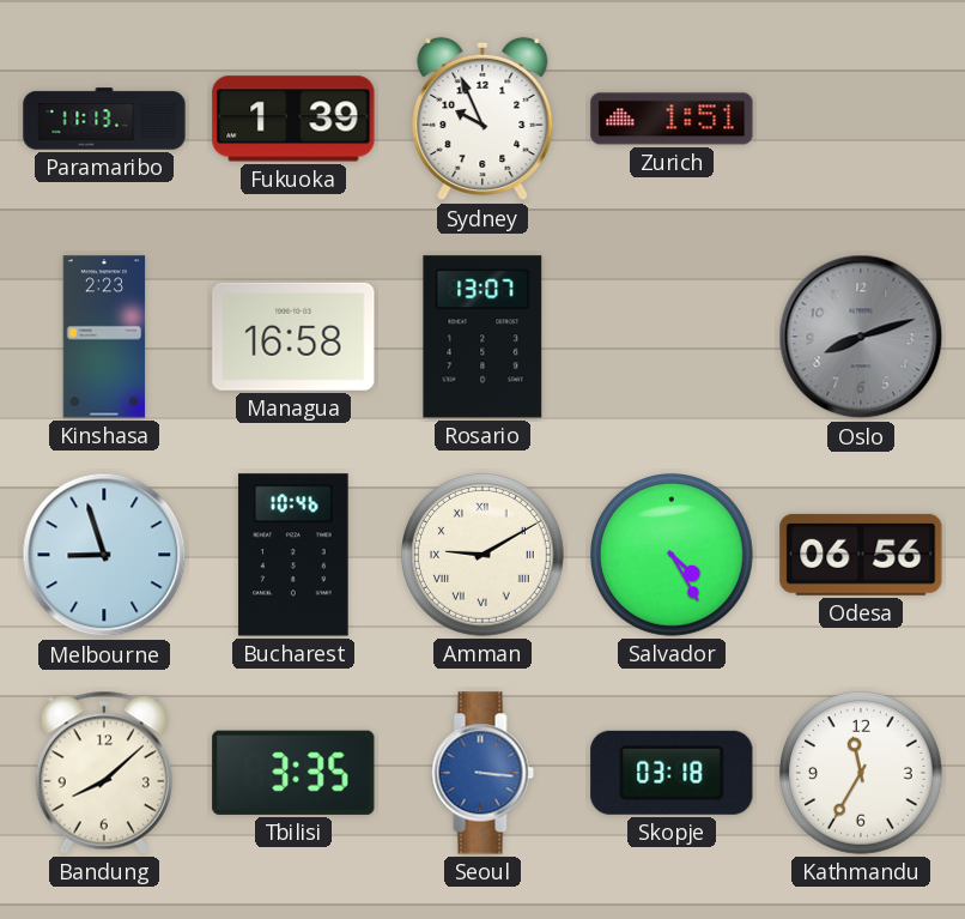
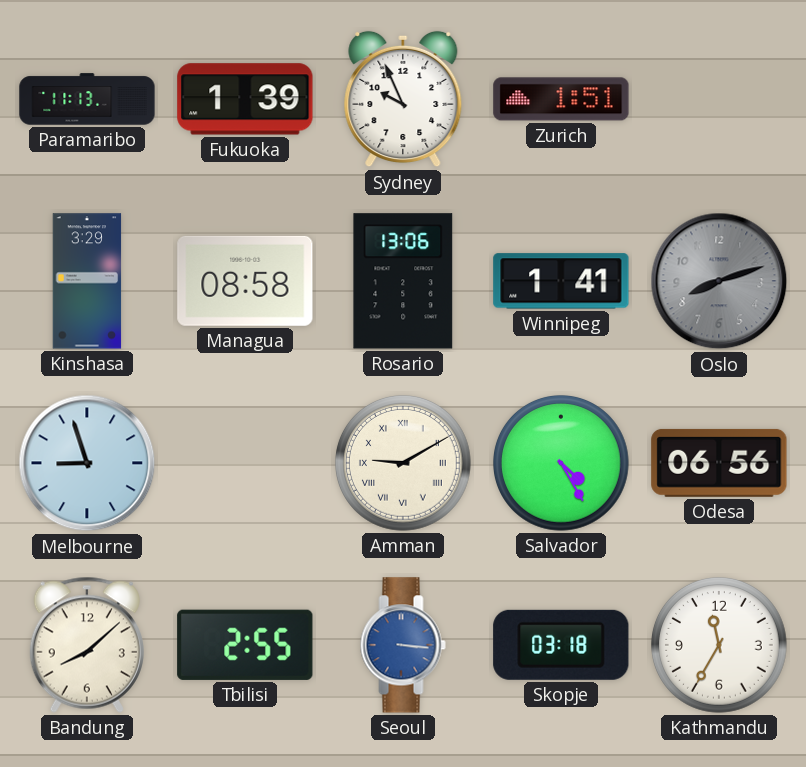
Kinshasa: 2:23 -> 3:29
Managua: 16:58 -> 08:58
Rosario: 13:07 -> 13:06
Winnipeg: none -> 1:41
Bucharest: 10:46 -> none
Tbilisi: 3:35 -> 2:55
